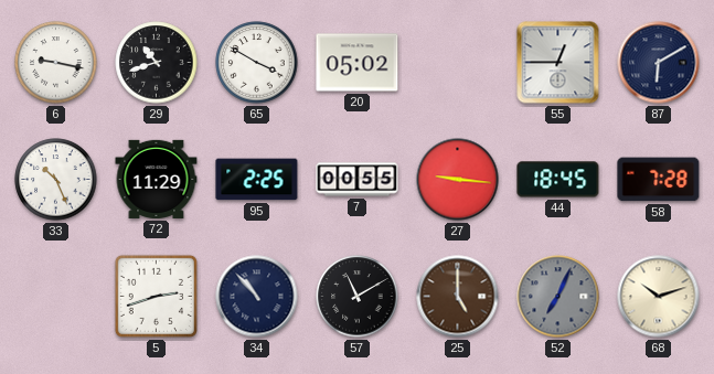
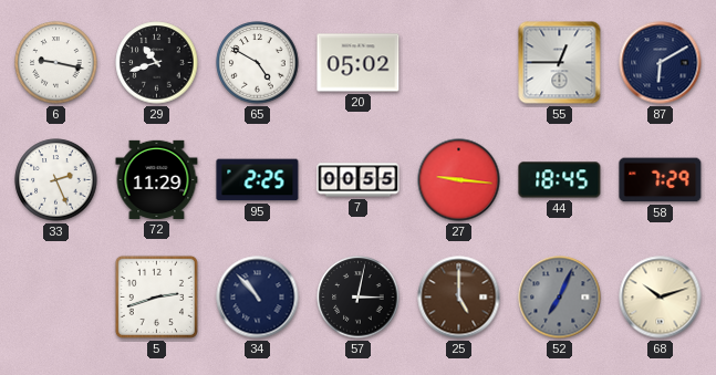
65: 3:50 -> 4:50
33: 10:26 -> 2:26
58: 7:28 -> 7:29
57: 11:10 -> 3:02
